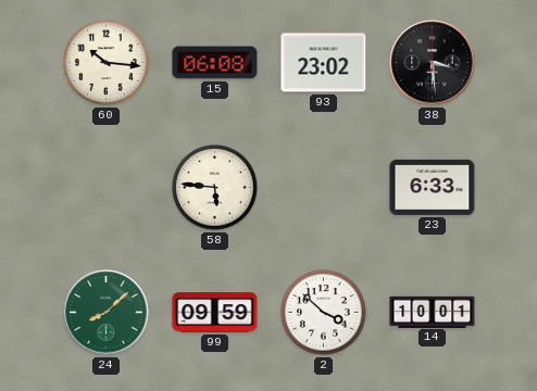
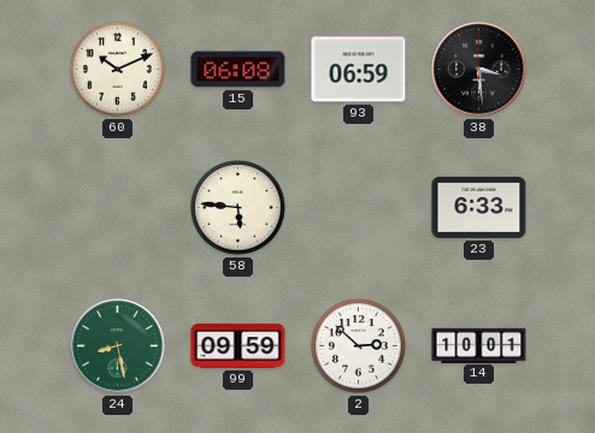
60: 10:16 -> 10:11
93: 23:02 -> 06:59
24: 8:08 -> 8:28
2: 3:52 -> 2:52
